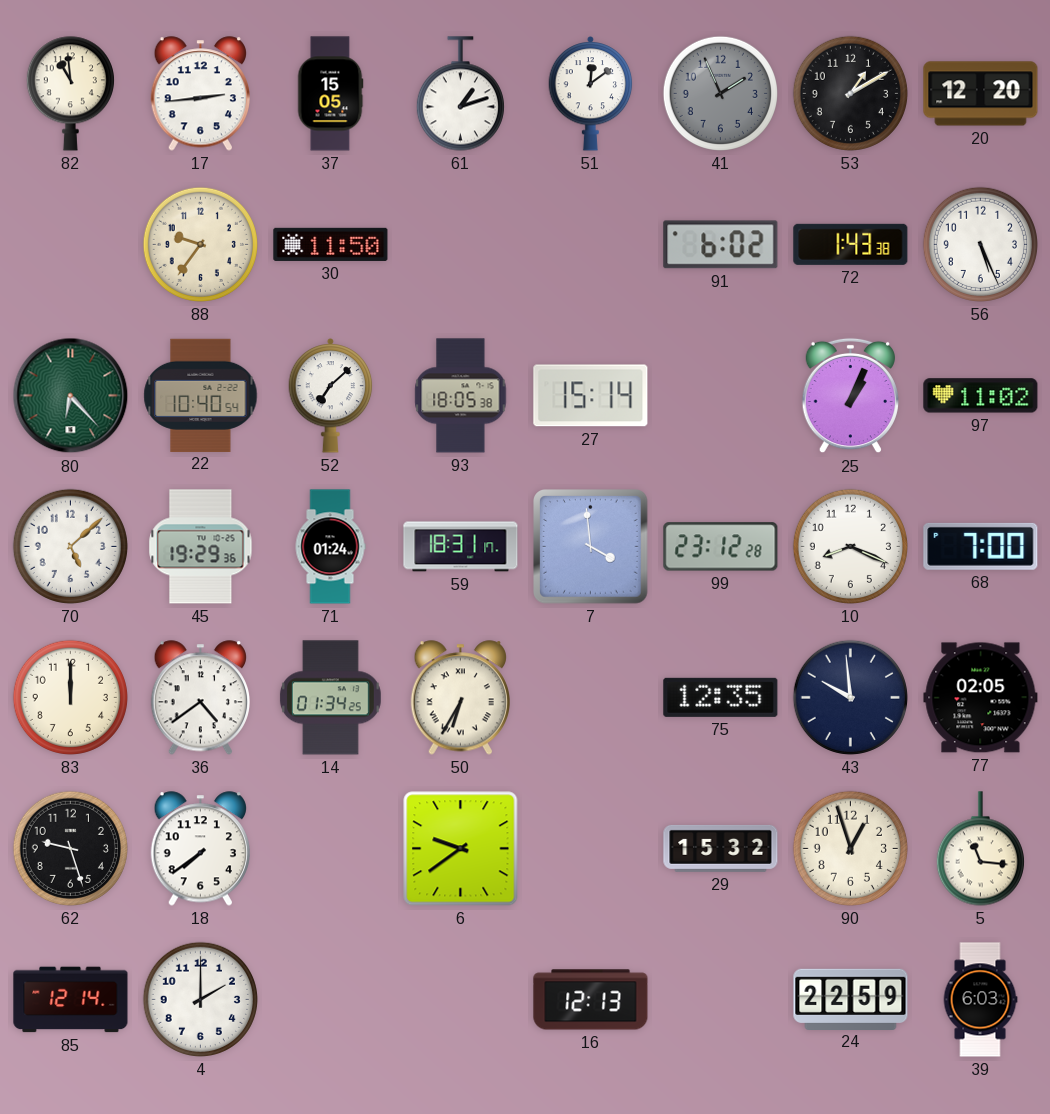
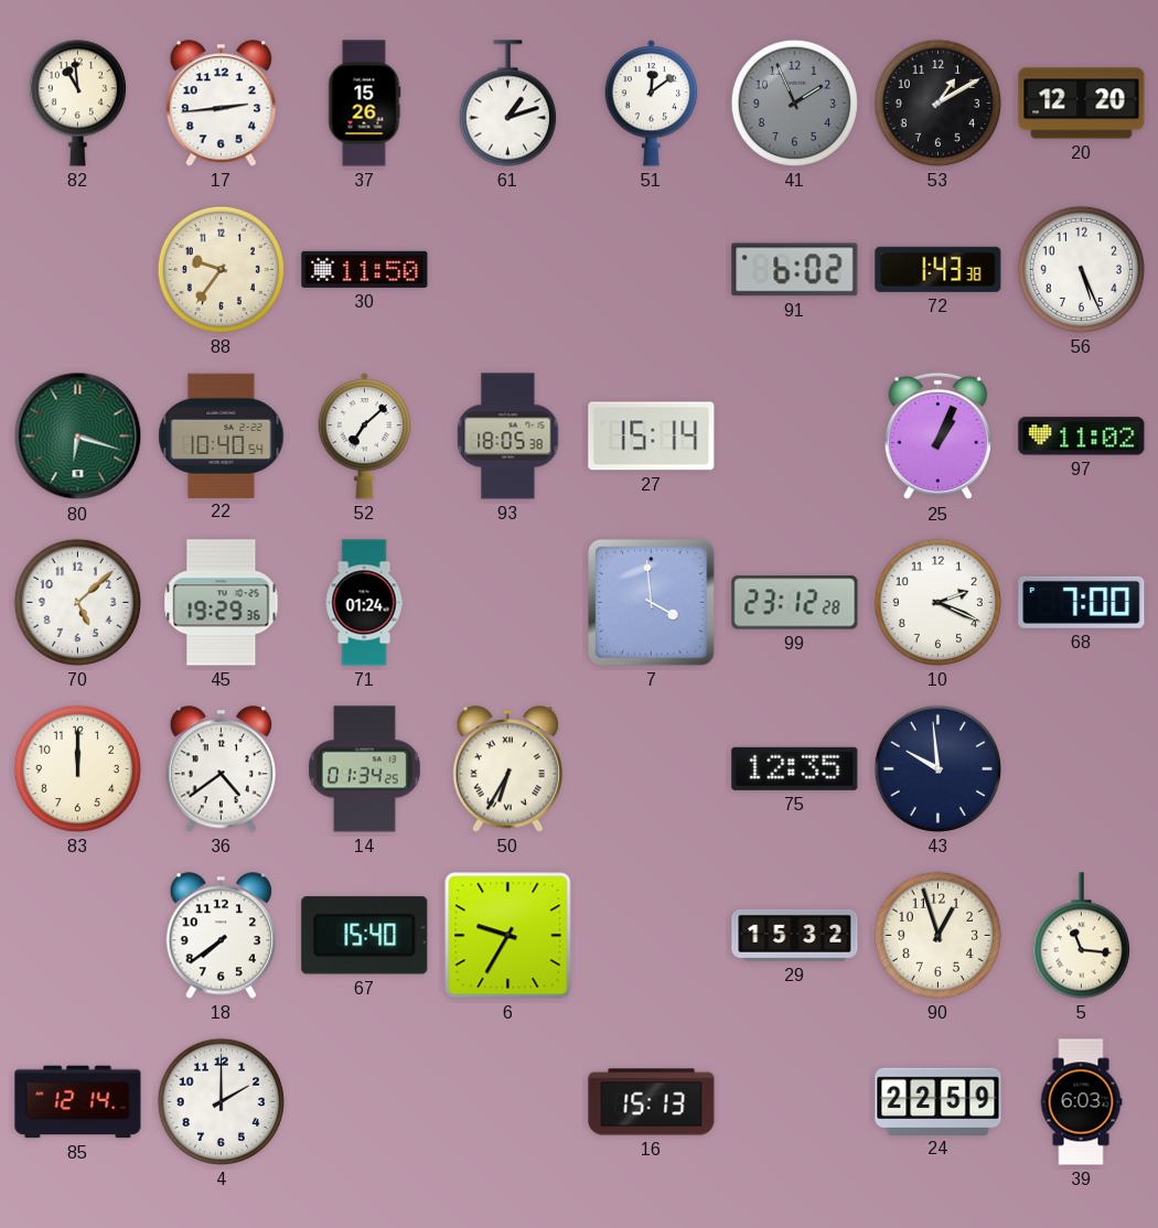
37: 15:05 -> 15:26
80: 6:23 -> 6:18
59: 18:31 -> none
10: 8:19 -> 2:19
77: 02:05 -> none
62: 9:27 -> none
67: none -> 15:40
6: 9:39 -> 9:35
16: 12:13 -> 15:13
